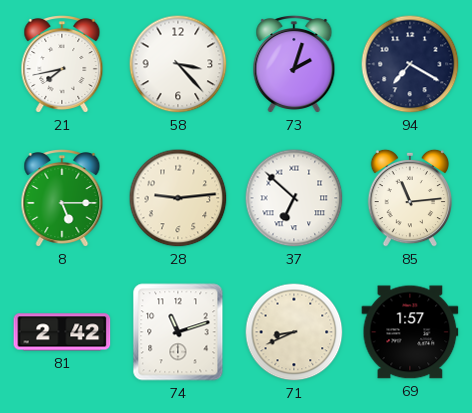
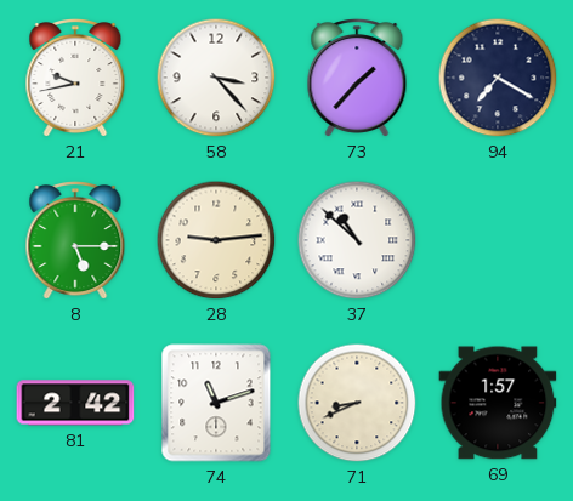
21: 7:43 -> 9:43
73: 2:03 -> 1:37
37: 6:52 -> 10:52
85: 11:14 -> none
